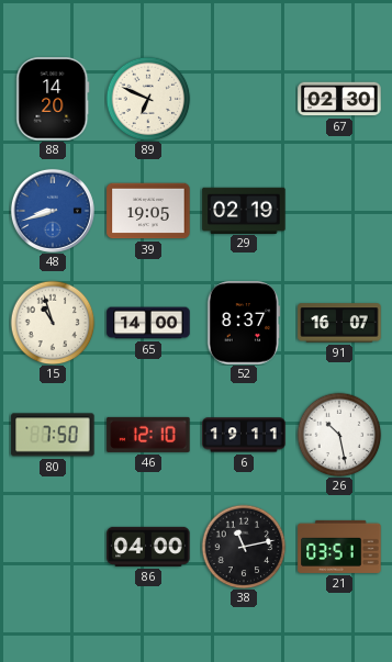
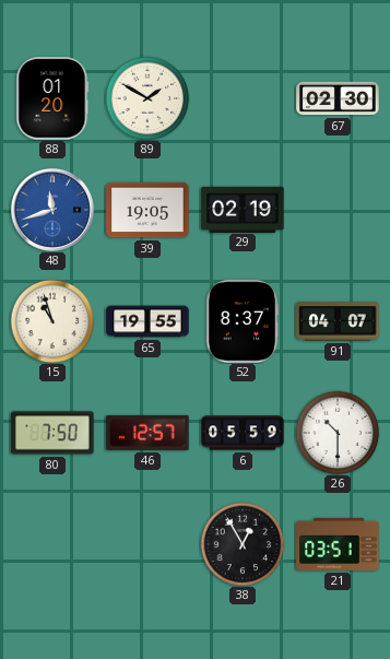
88: 14:20 -> 01:20
89: 6:49 -> 1:50
48: 8:42 -> 11:42
65: 14:00 -> 19:55
91: 16:07 -> 04:07
46: 12:10 -> 12:57
6: 19:11 -> 05:59
26: 10:28 -> 10:30
86: 04:00 -> none
38: 11:13 -> 12:55
